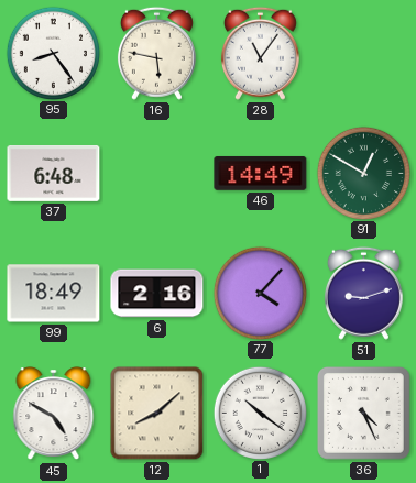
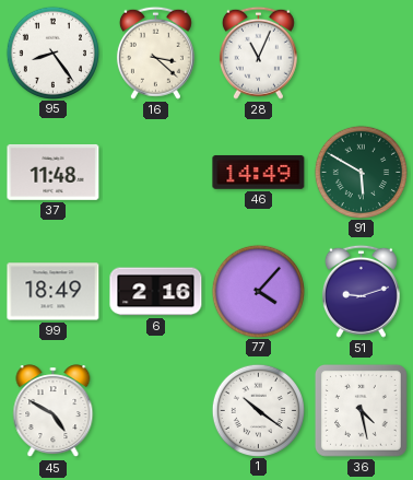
16: 5:47 -> 3:22
28: 11:06 -> 11:04
37: 6:48 -> 11:48
91: 12:50 -> 5:50
12: 8:08 -> none
36: 4:26 -> 4:28
